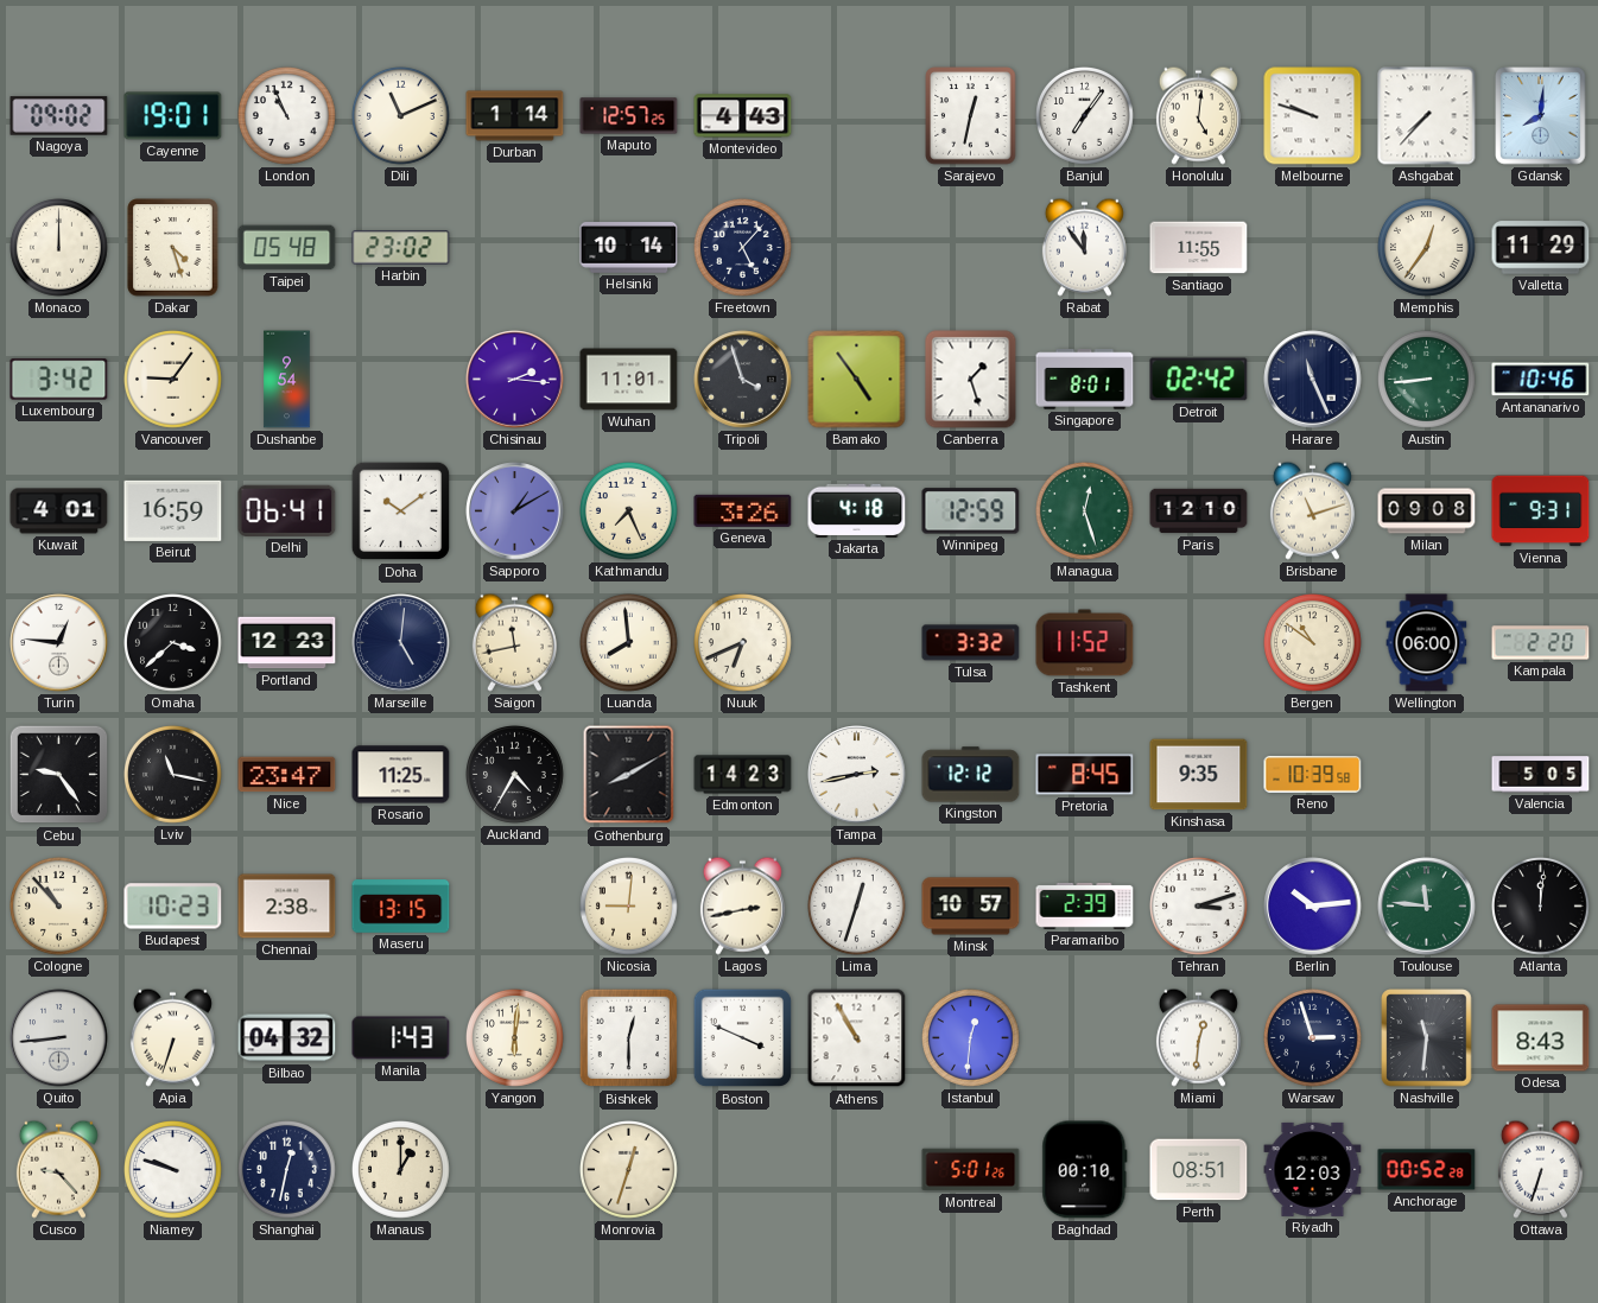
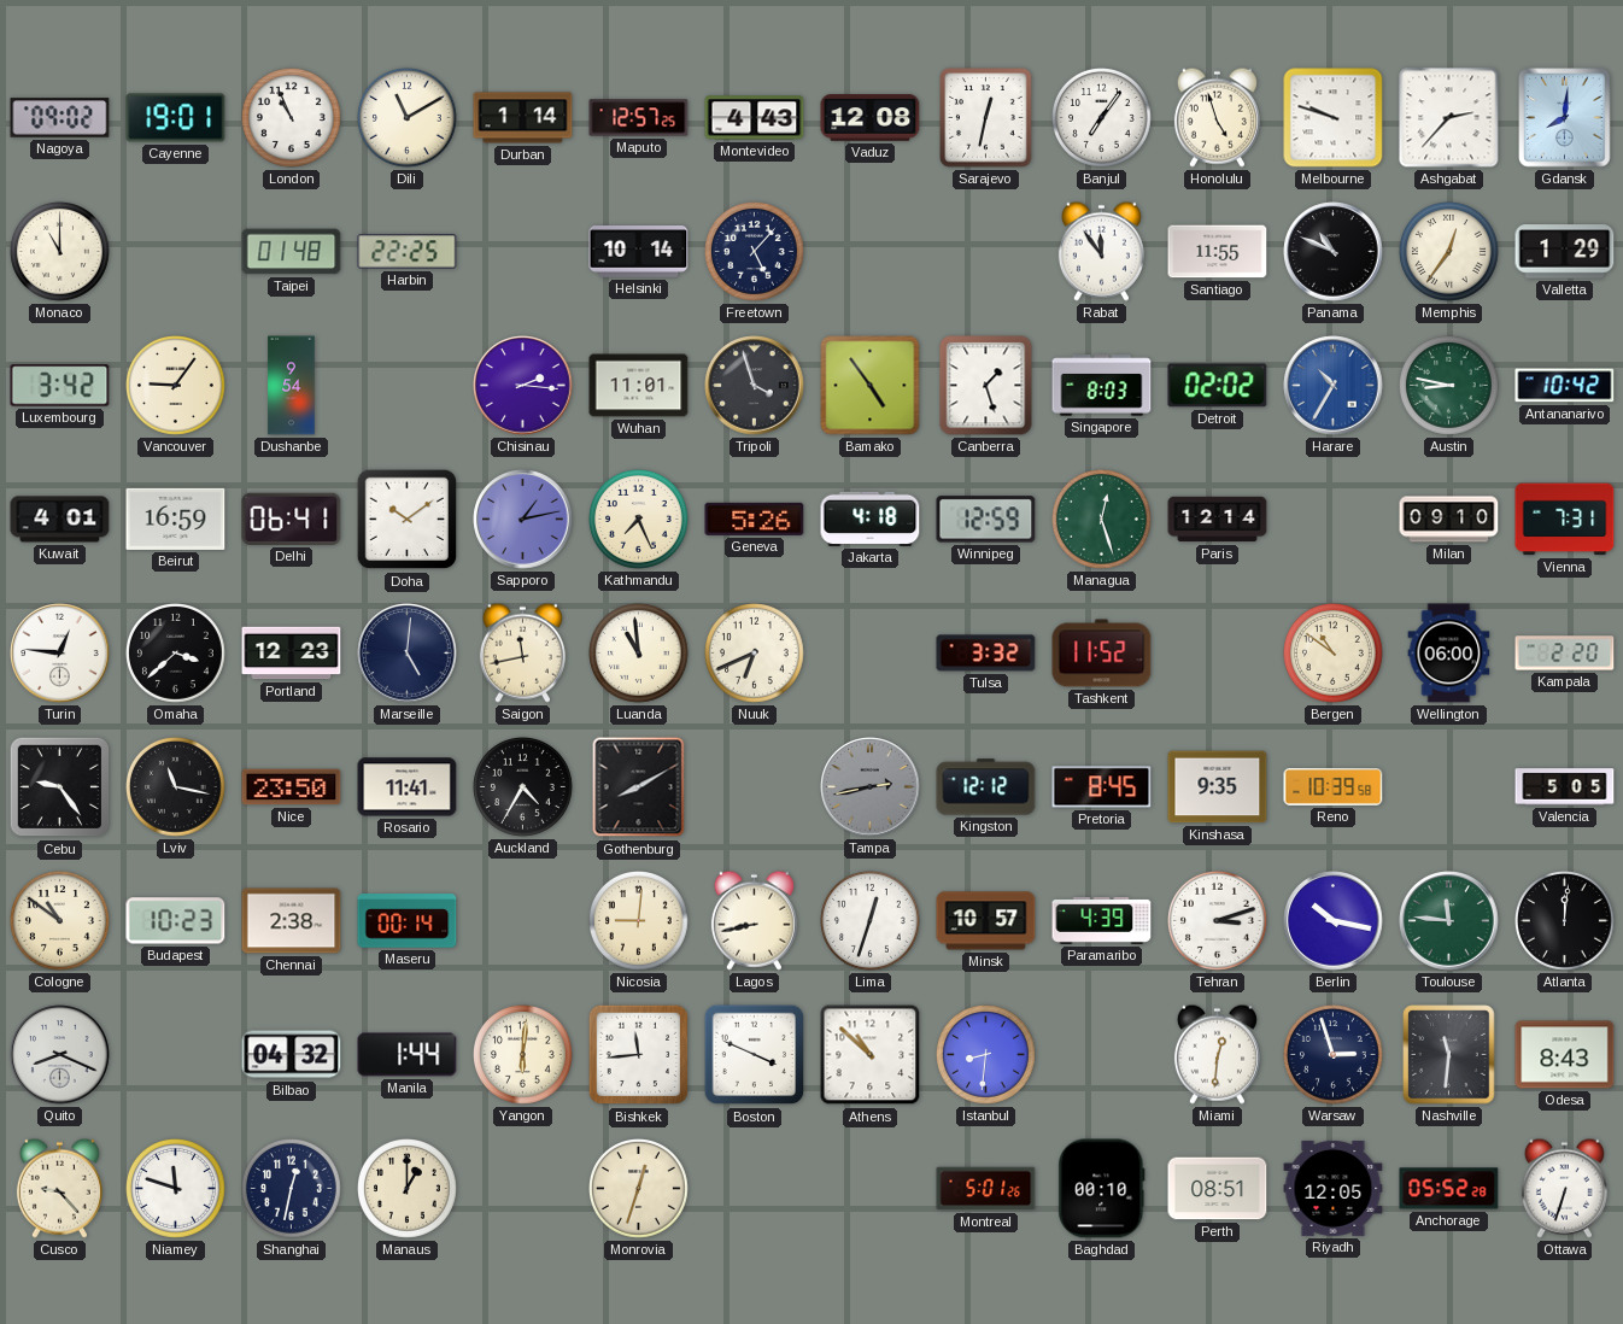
Dili: 11:11 -> 11:10
Vaduz: none -> 12:08
Honolulu: 5:01 -> 4:57
Ashgabat: 7:37 -> 2:37
Monaco: 12:00 -> 11:00
Dakar: 4:27 -> none
Taipei: 05:48 -> 01:48
Harbin: 23:02 -> 22:25
Panama: none -> 10:49
Valletta: 11:29 -> 1:29
Singapore: 8:01 -> 8:03
Detroit: 02:42 -> 02:02
Harare: 11:26 -> 10:35
Harare dial: navy -> blue
Austin: 8:44 -> 8:47
Antananarivo: 10:46 -> 10:42
Sapporo: 1:10 -> 1:13
Geneva: 3:26 -> 5:26
Paris: 12:10 -> 12:14
Brisbane: 11:12 -> none
Milan: 09:08 -> 09:10
Vienna: 9:31 -> 7:31
Luanda: 7:59 -> 10:59
Nice: 23:47 -> 23:50
Rosario: 11:25 -> 11:41
Edmonton: 14:23 -> none
Tampa dial: white -> grey
Cologne: 10:53 -> 10:51
Maseru: 13:15 -> 00:14
Lagos: 2:43 -> 8:43
Paramaribo: 2:39 -> 4:39
Berlin: 10:14 -> 10:17
Quito: 8:44 -> 8:19
Apia: 6:33 -> none
Manila: 1:43 -> 1:44
Bishkek: 12:30 -> 11:44
Athens: 10:55 -> 10:52
Istanbul: 12:31 -> 8:31
Niamey: 9:48 -> 11:48
Riyadh: 12:03 -> 12:05
Anchorage: 00:52 -> 05:52
